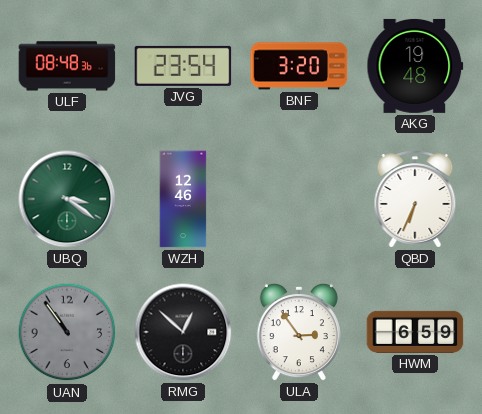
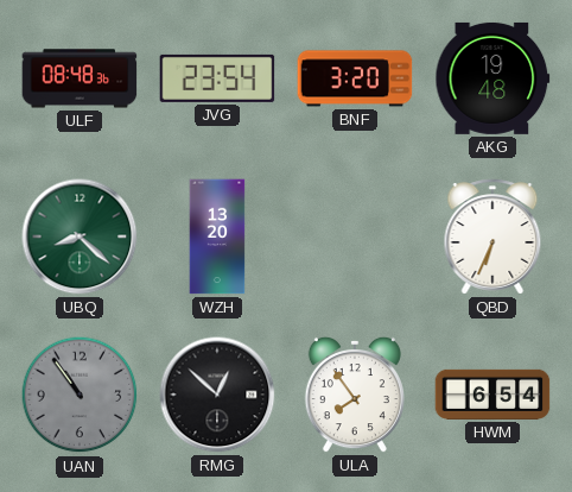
UBQ: 3:21 -> 8:22
WZH: 12:46 -> 13:20
ULA: 2:54 -> 7:54
HWM: 6:59 -> 6:54
